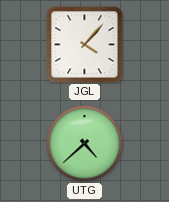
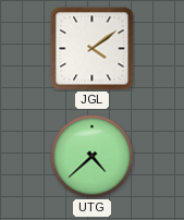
JGL: 4:07 -> 4:09
